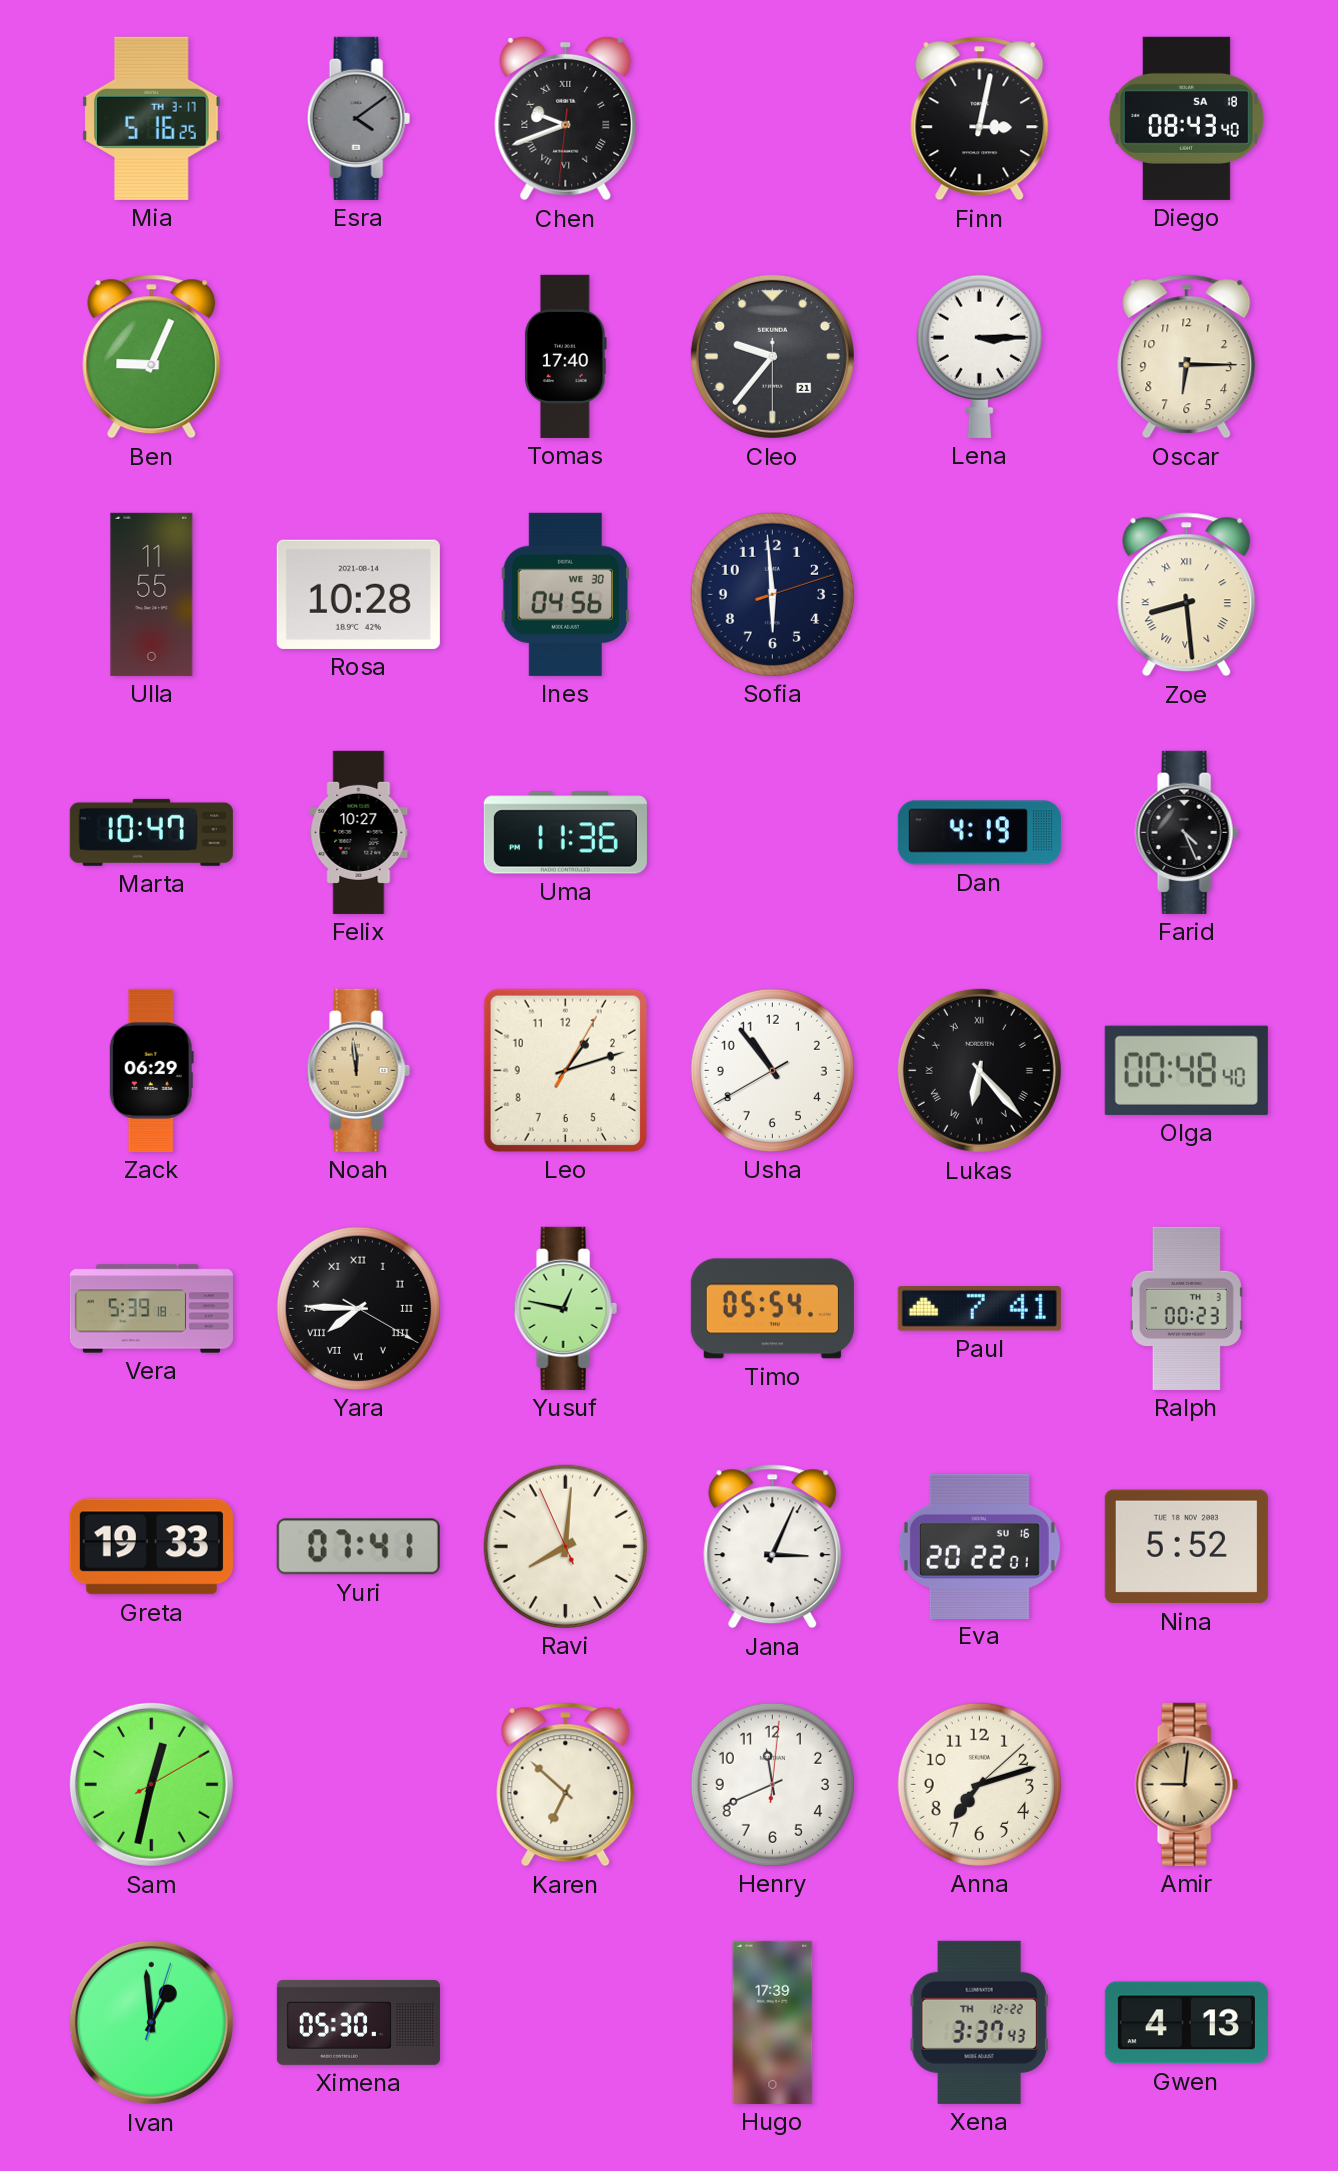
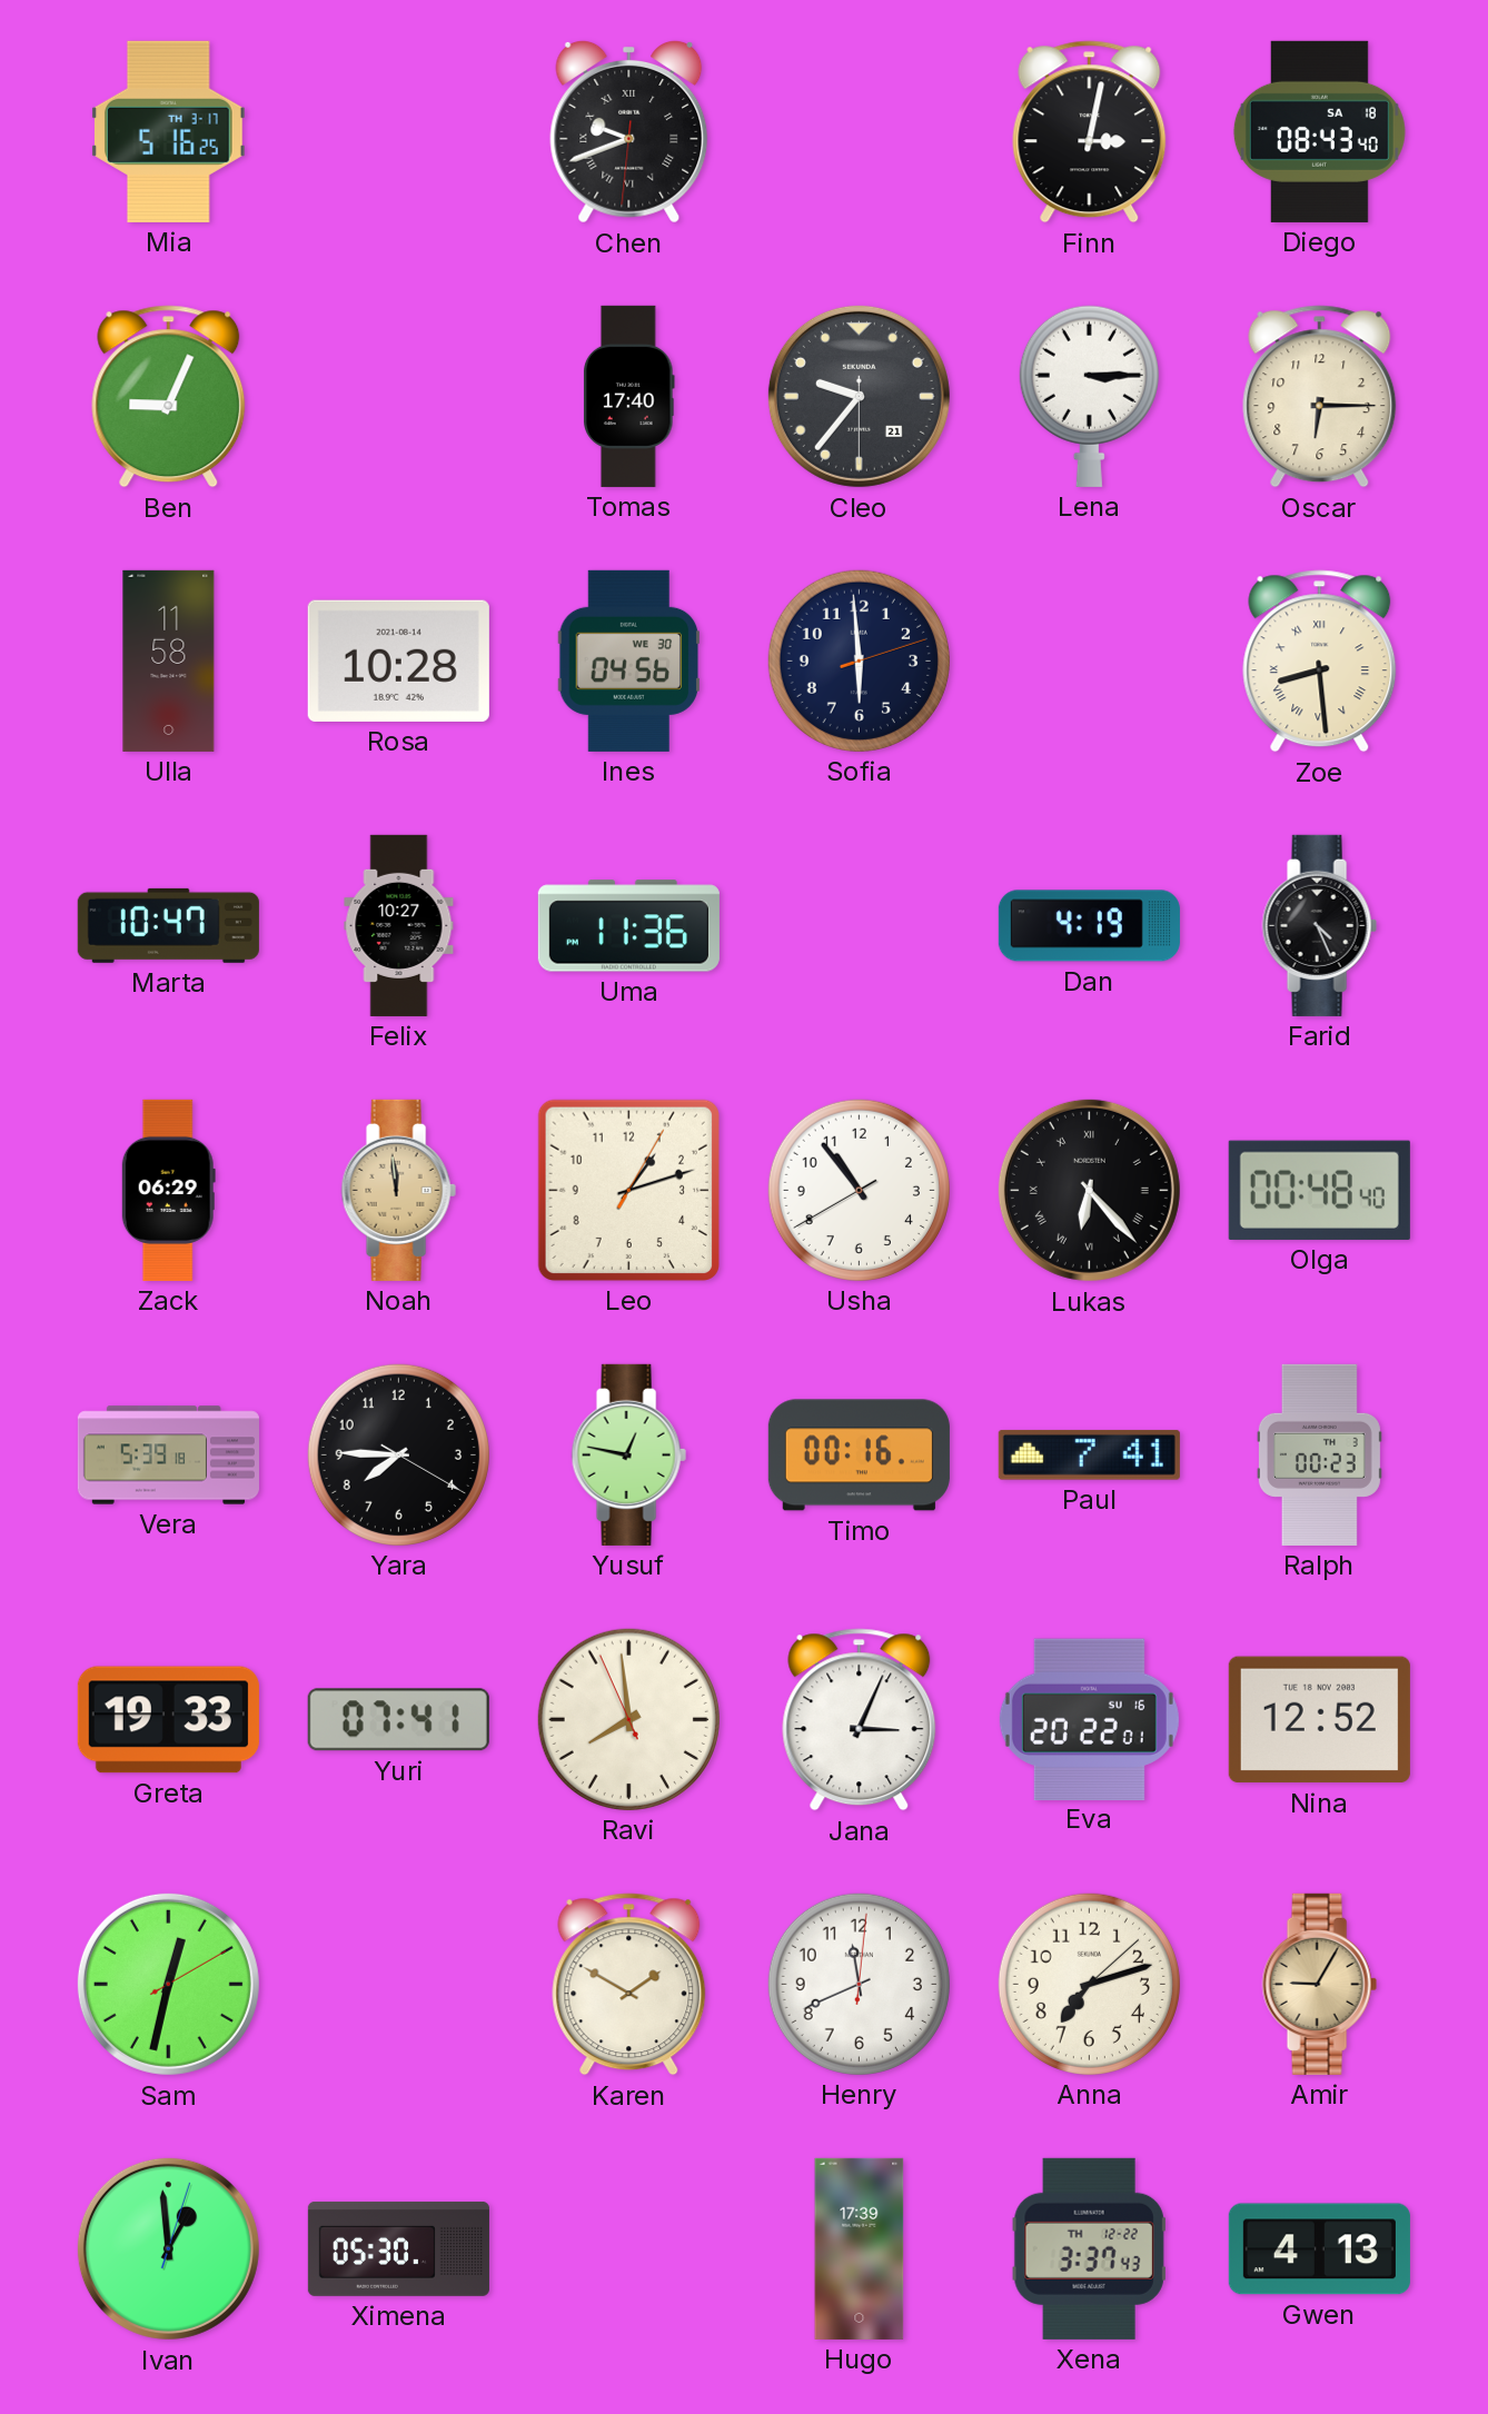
Esra: 4:09 -> none
Ulla: 11:55 -> 11:58
Yara numerals: Roman -> Arabic
Timo: 05:54 -> 00:16
Ravi: 8:00 -> 7:58
Nina: 5:52 -> 12:52
Karen: 6:52 -> 1:50
Amir: 9:01 -> 9:05
